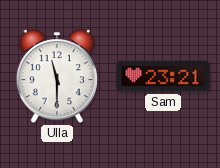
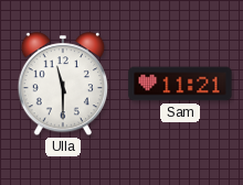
Sam: 23:21 -> 11:21
